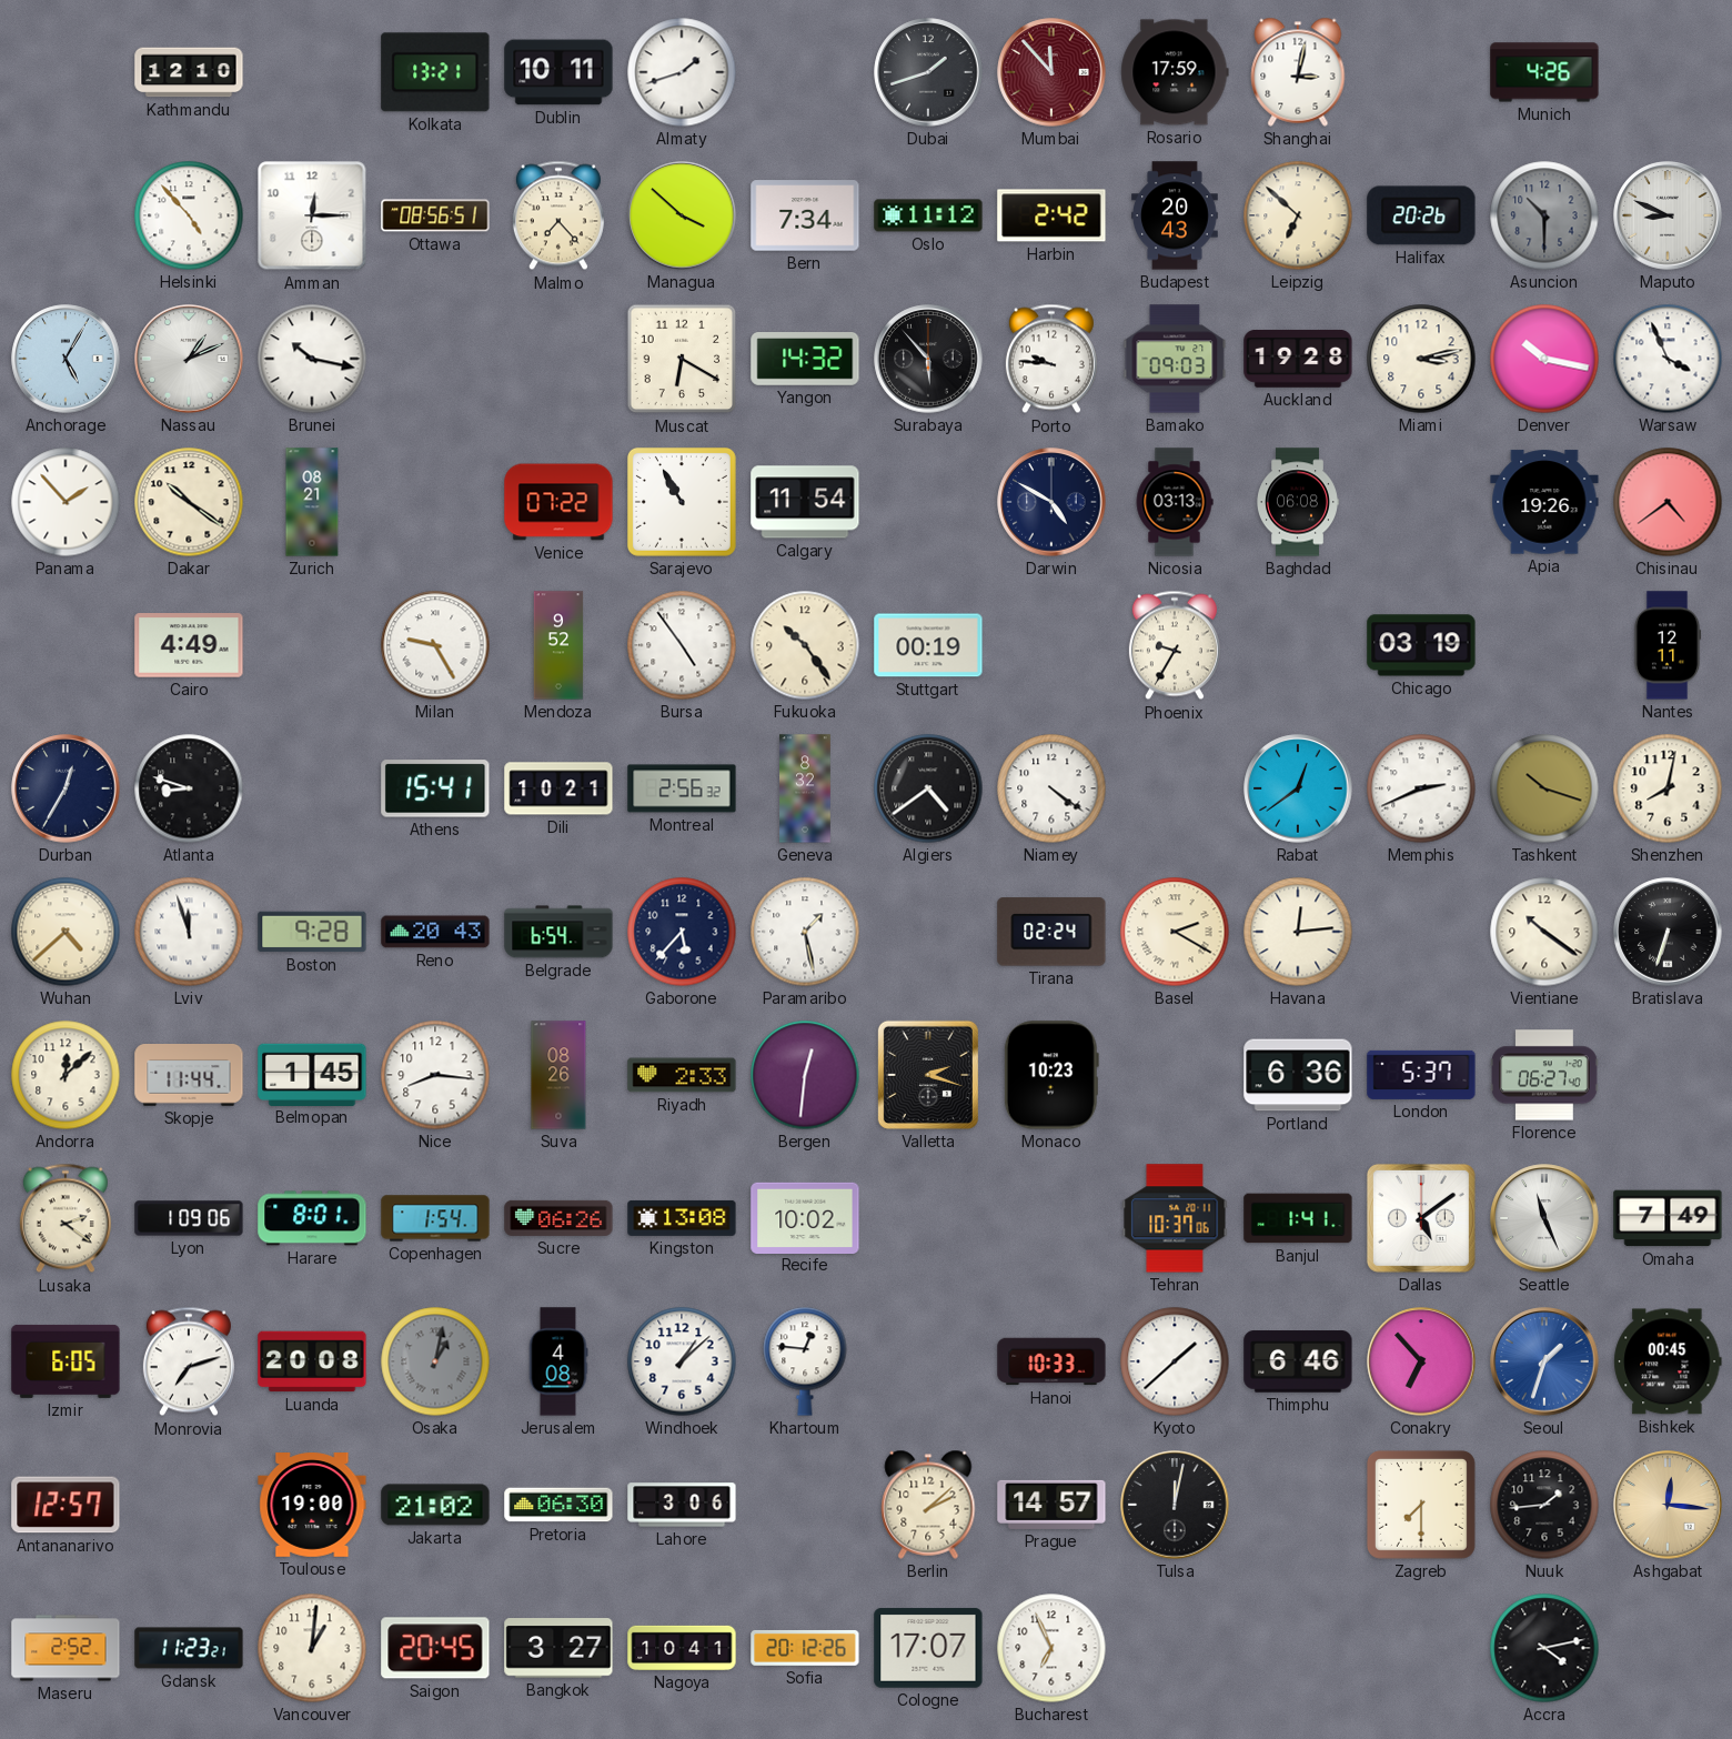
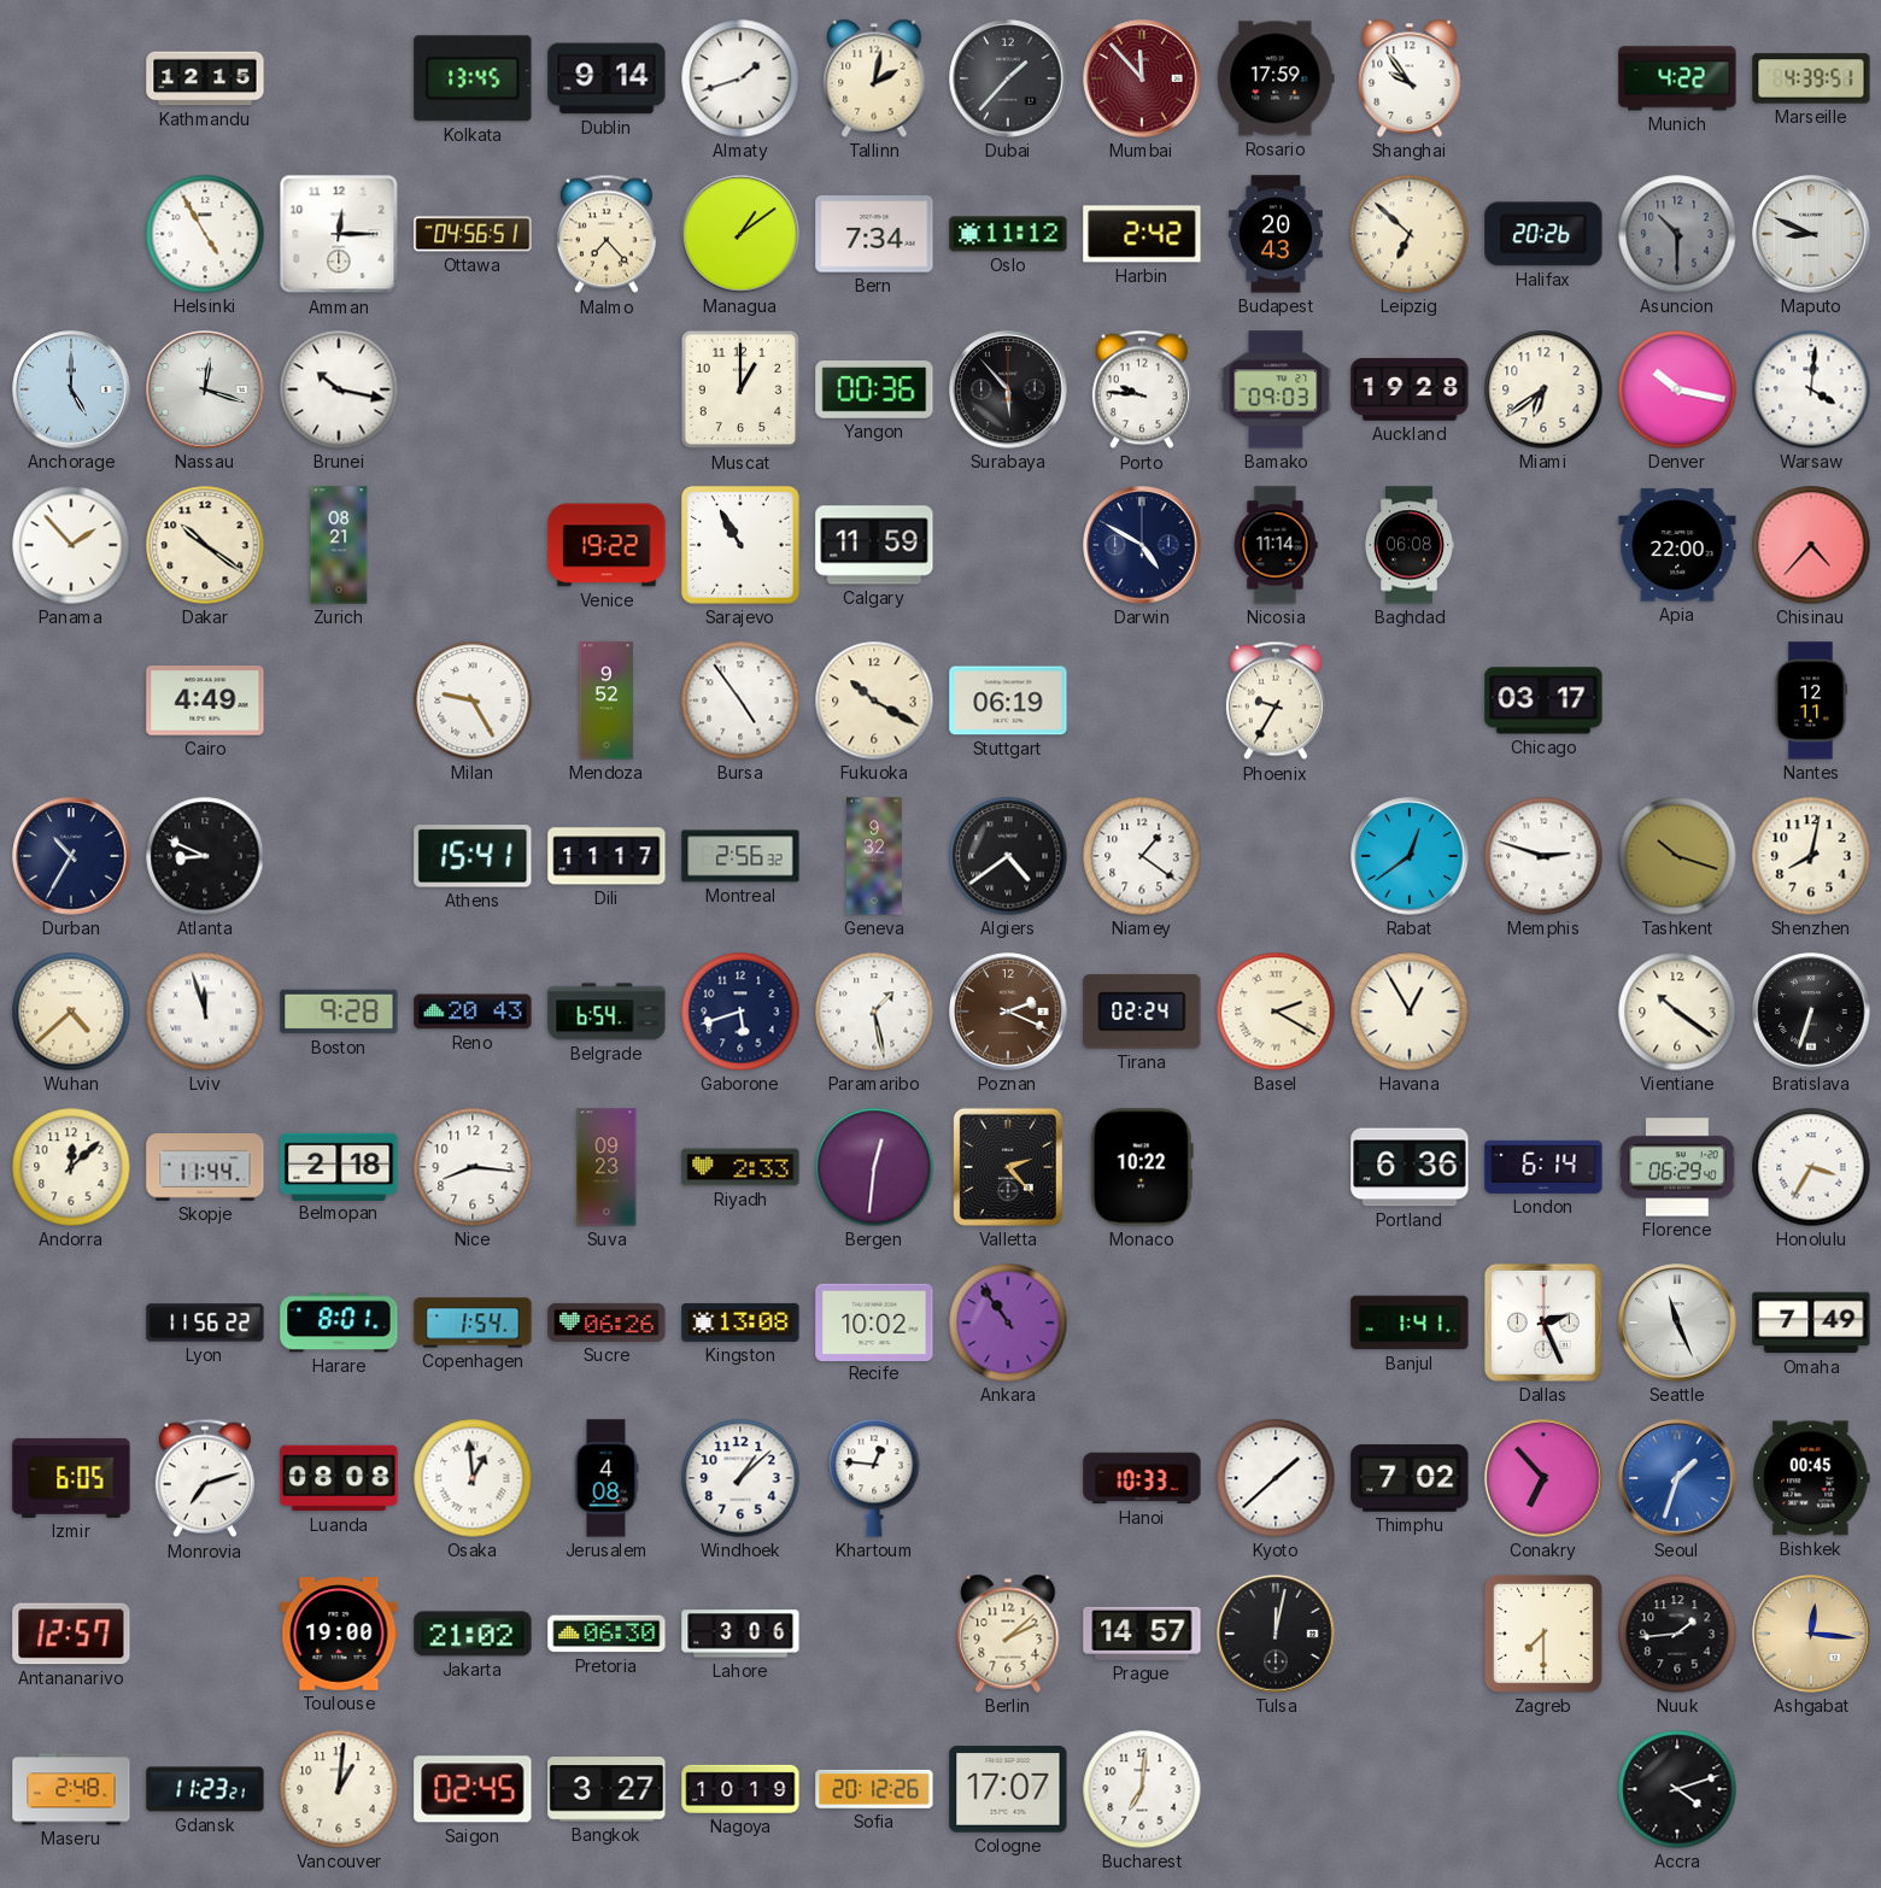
Kathmandu: 12:10 -> 12:15
Kolkata: 13:21 -> 13:45
Dublin: 10:11 -> 9:14
Tallinn: none -> 2:02
Dubai: 1:42 -> 1:37
Shanghai: 3:02 -> 9:54
Munich: 4:26 -> 4:22
Marseille: none -> 4:39
Helsinki: 4:53 -> 4:55
Ottawa: 08:56 -> 04:56
Managua: 3:52 -> 1:09
Anchorage: 5:05 -> 5:00
Nassau: 1:11 -> 12:18
Muscat: 6:20 -> 1:00
Yangon: 14:32 -> 00:36
Miami: 3:13 -> 6:39
Warsaw: 3:56 -> 4:01
Venice: 07:22 -> 19:22
Calgary: 11:54 -> 11:59
Nicosia: 03:13 -> 11:14
Apia: 19:26 -> 22:00
Chisinau: 4:39 -> 4:37
Fukuoka: 10:24 -> 10:20
Stuttgart: 00:19 -> 06:19
Chicago: 03:19 -> 03:17
Durban: 12:35 -> 10:35
Atlanta: 8:48 -> 8:49
Dili: 10:21 -> 11:17
Geneva: 8:32 -> 9:32
Niamey: 4:21 -> 1:21
Memphis: 2:41 -> 2:48
Gaborone: 5:37 -> 5:42
Poznan: none -> 2:19
Havana: 12:14 -> 12:55
Belmopan: 1:45 -> 2:18
Suva: 08:26 -> 09:23
Valletta: 2:18 -> 2:23
Monaco: 10:23 -> 10:22
London: 5:37 -> 6:14
Florence: 06:27 -> 06:29
Honolulu: none -> 3:35
Lusaka: 2:21 -> none
Lyon: 1:09 -> 11:56
Ankara: none -> 10:54
Tehran: 10:37 -> none
Dallas: 5:09 -> 2:26
Luanda: 20:08 -> 08:08
Osaka: 1:02 -> 12:59
Osaka dial: grey -> white
Thimphu: 6:46 -> 7:02
Maseru: 2:52 -> 2:48
Saigon: 20:45 -> 02:45
Nagoya: 10:41 -> 10:19
Bucharest: 6:56 -> 7:01
Accra: 4:13 -> 4:12
